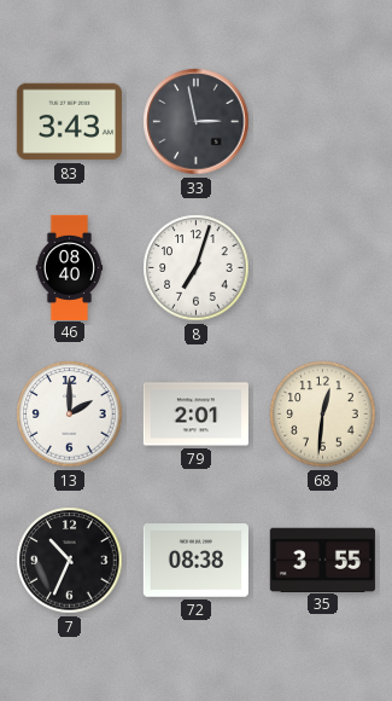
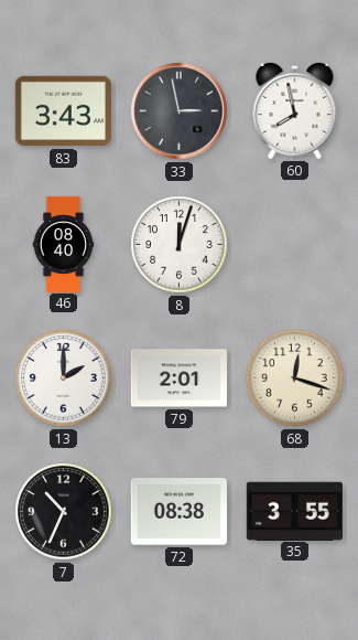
60: none -> 7:58
8: 7:03 -> 12:03
68: 12:31 -> 12:18
